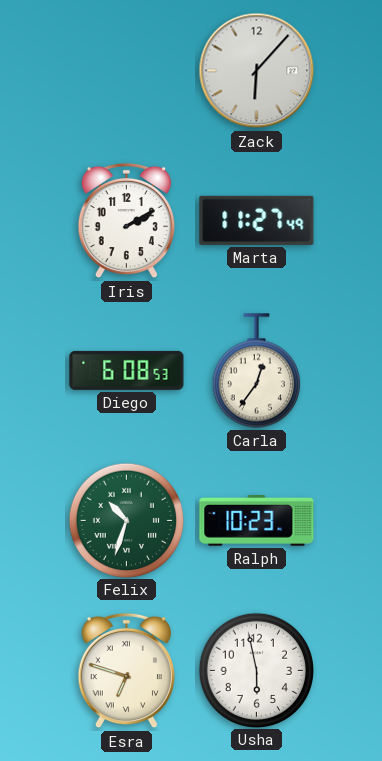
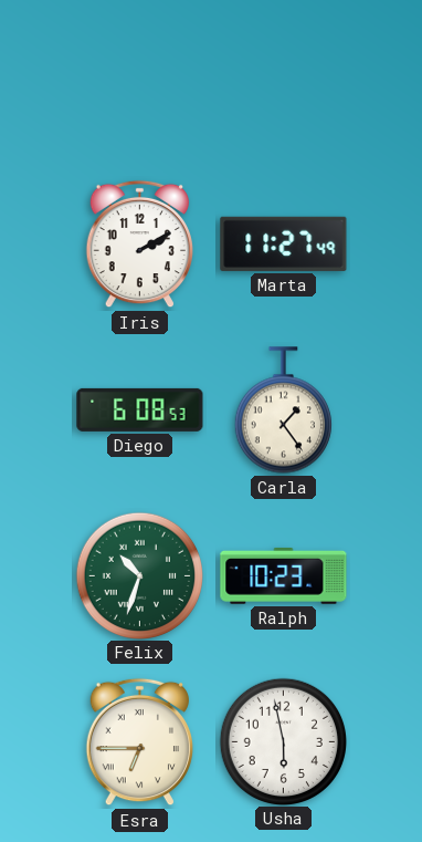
Zack: 6:07 -> none
Carla: 12:36 -> 1:24
Esra: 6:48 -> 6:45
